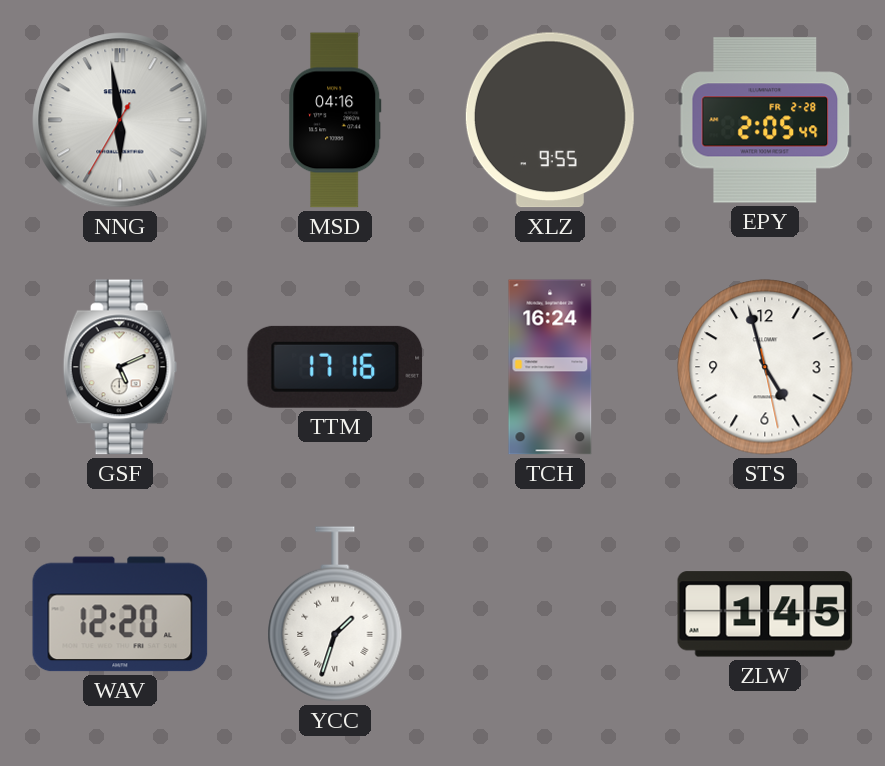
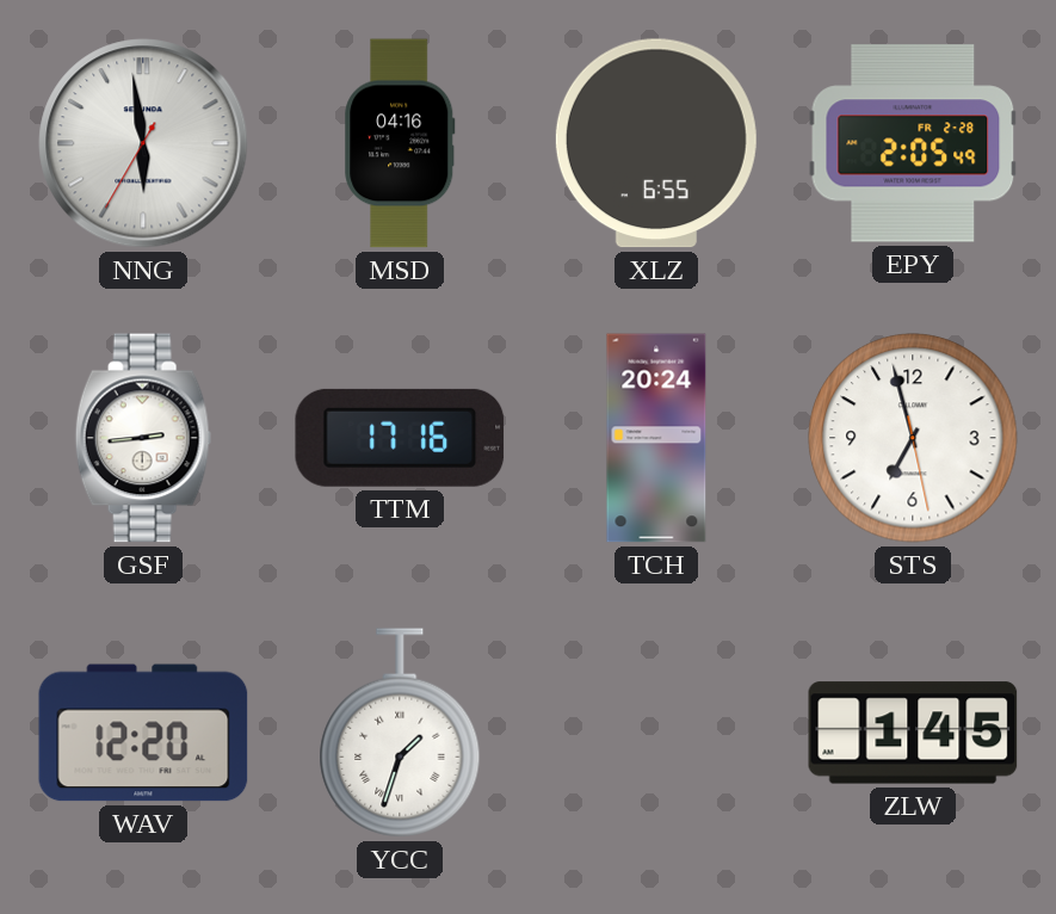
XLZ: 9:55 -> 6:55
GSF: 5:11 -> 2:44
TCH: 16:24 -> 20:24
STS: 4:57 -> 6:57
